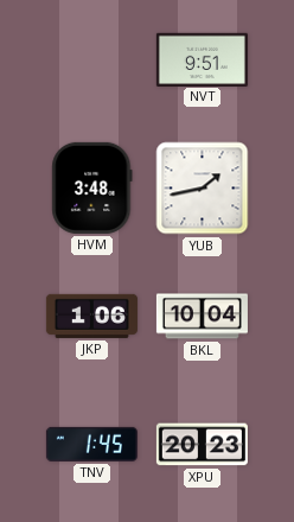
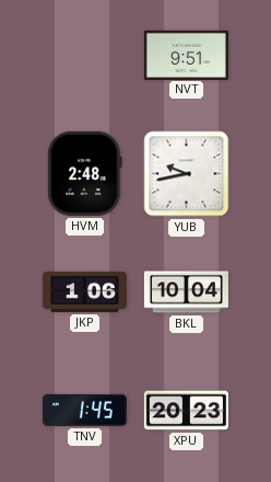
HVM: 3:48 -> 2:48
YUB: 1:43 -> 9:43
